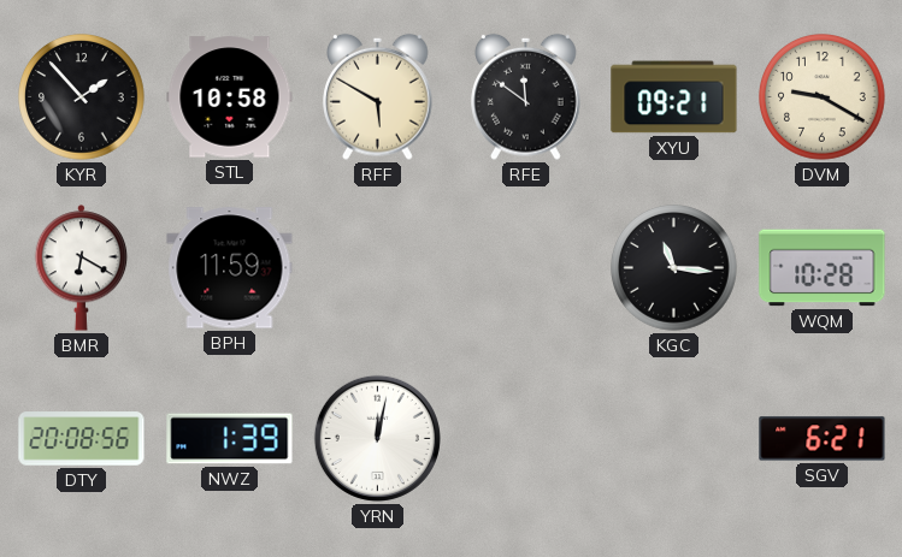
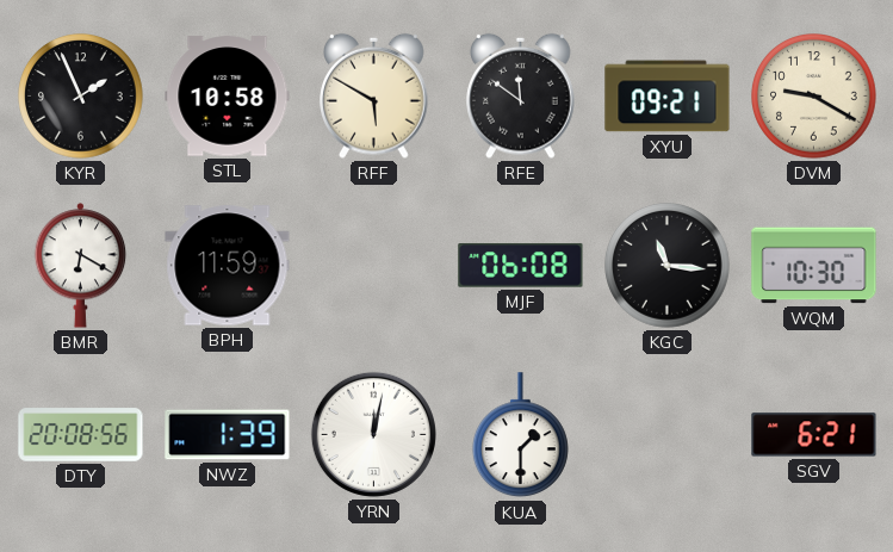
KYR: 1:53 -> 1:56
MJF: none -> 06:08
WQM: 10:28 -> 10:30
KUA: none -> 1:30
